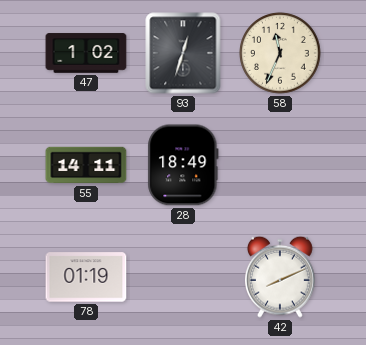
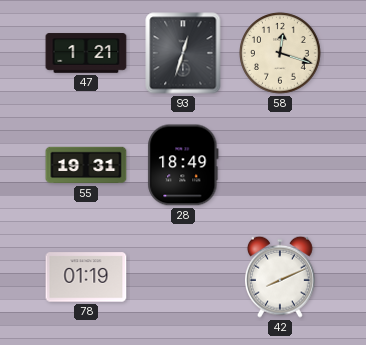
47: 1:02 -> 1:21
58: 11:34 -> 12:18
55: 14:11 -> 19:31
